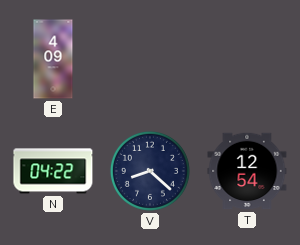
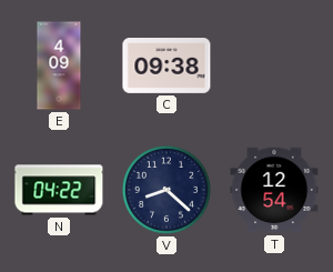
C: none -> 09:38
